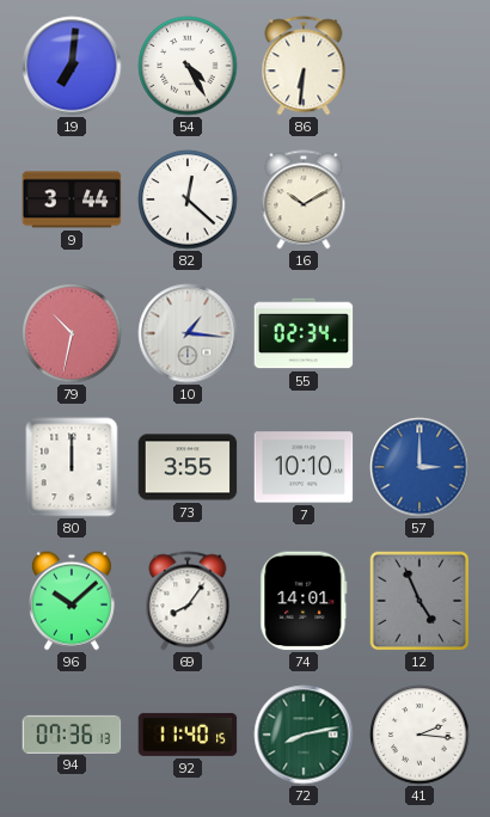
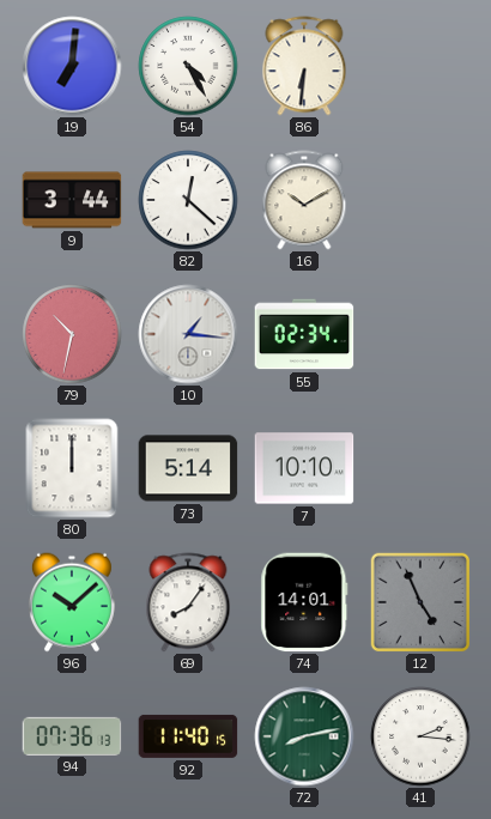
73: 3:55 -> 5:14
57: 3:00 -> none
